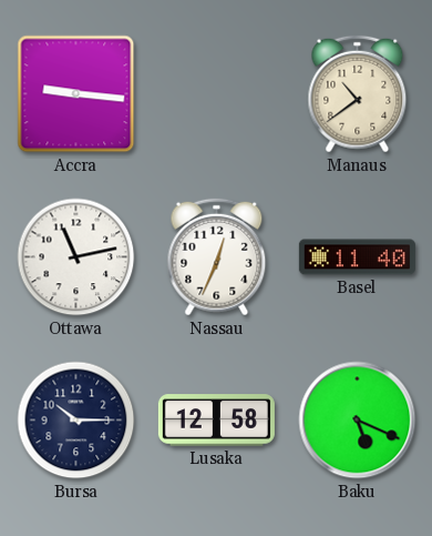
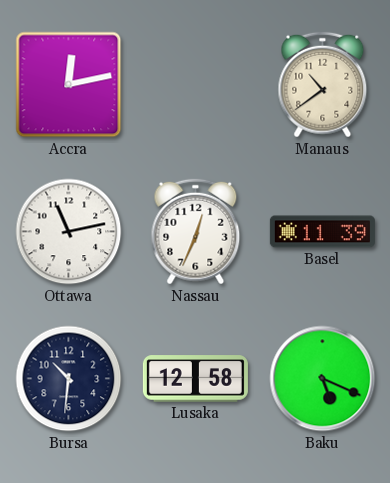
Accra: 9:16 -> 12:13
Basel: 11:40 -> 11:39
Bursa: 10:15 -> 10:31
